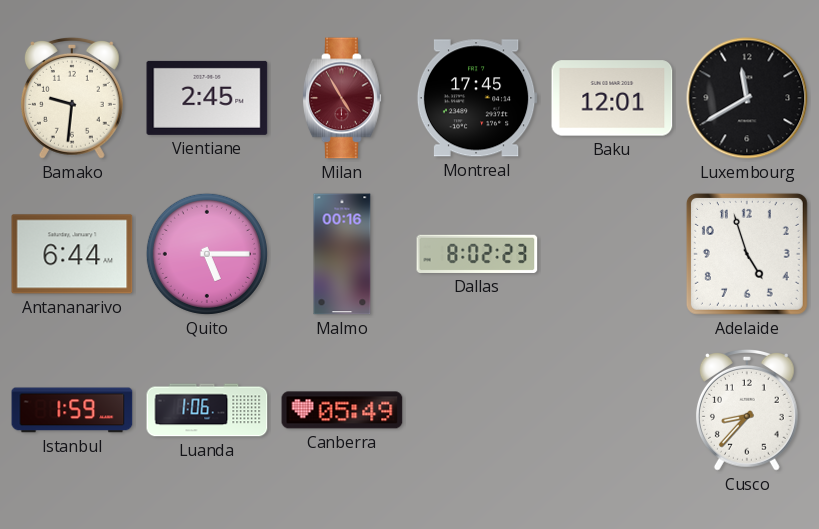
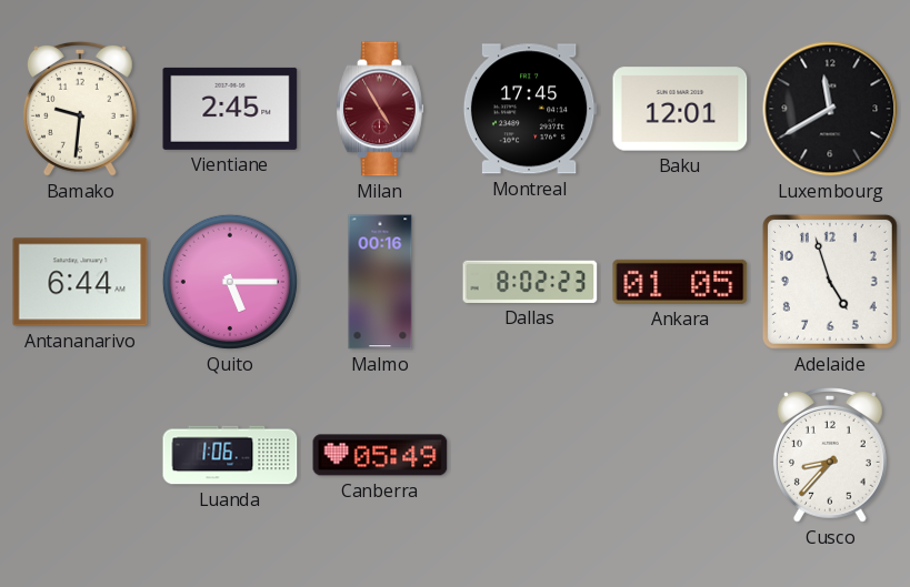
Ankara: none -> 01:05
Istanbul: 1:59 -> none
